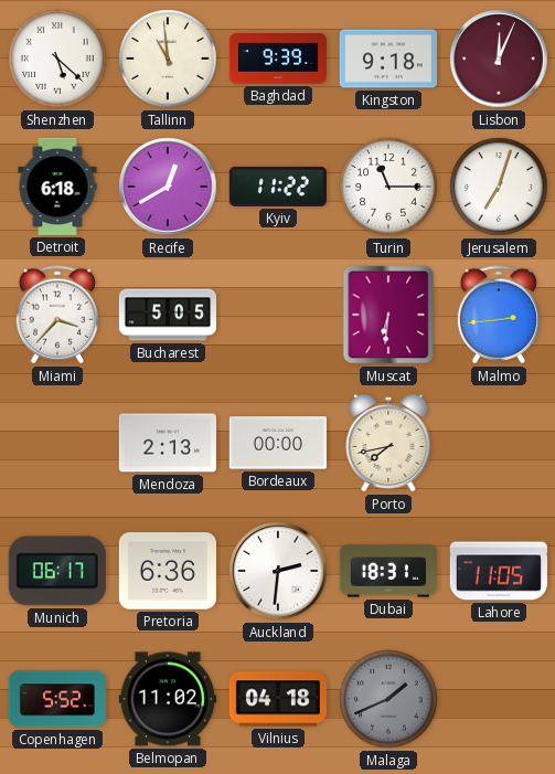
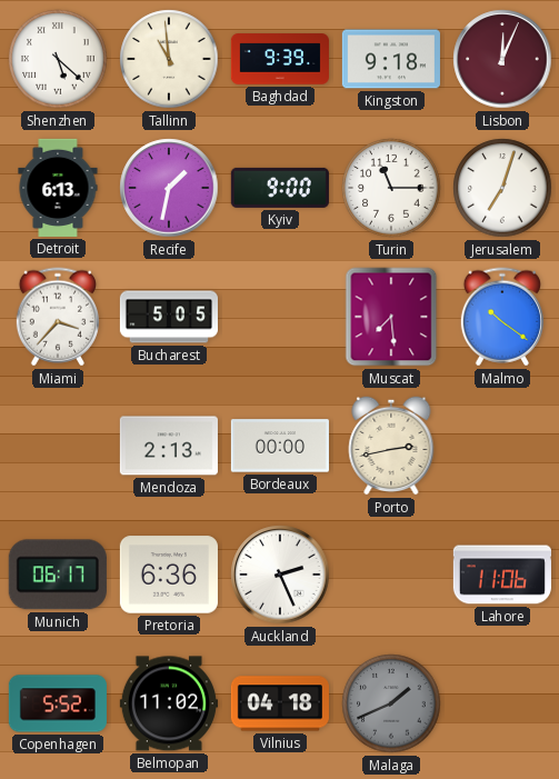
Detroit: 6:18 -> 6:13
Recife: 12:40 -> 1:32
Kyiv: 11:22 -> 9:00
Muscat: 6:31 -> 7:29
Malmo: 2:44 -> 10:21
Porto: 7:43 -> 2:43
Auckland: 2:31 -> 2:26
Dubai: 18:31 -> none
Lahore: 11:05 -> 11:06
